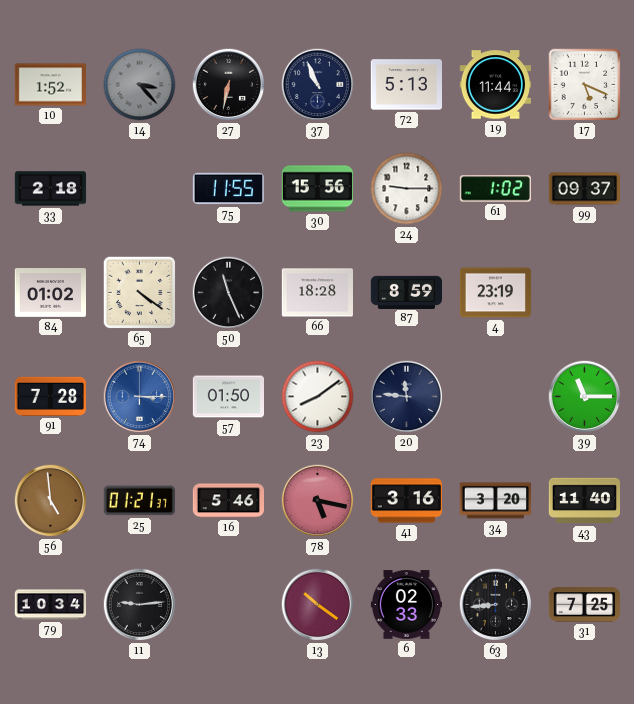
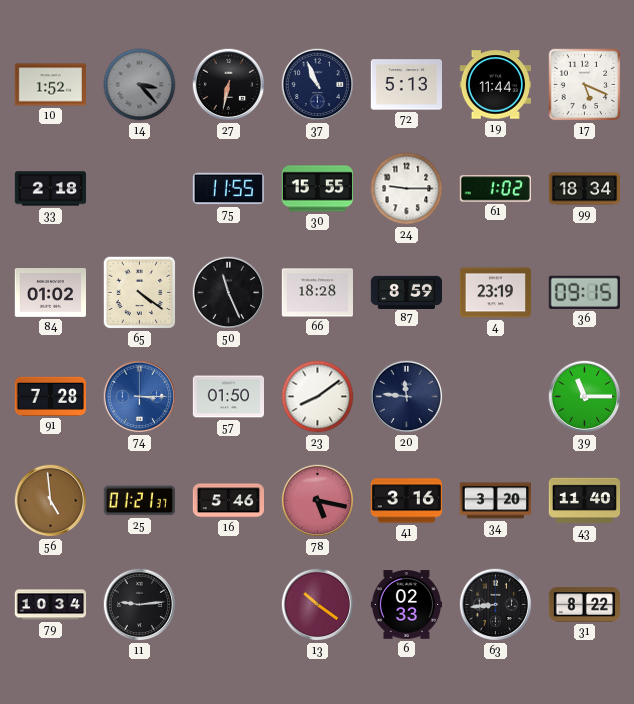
30: 15:56 -> 15:55
99: 09:37 -> 18:34
36: none -> 09:15
31: 7:25 -> 8:22
